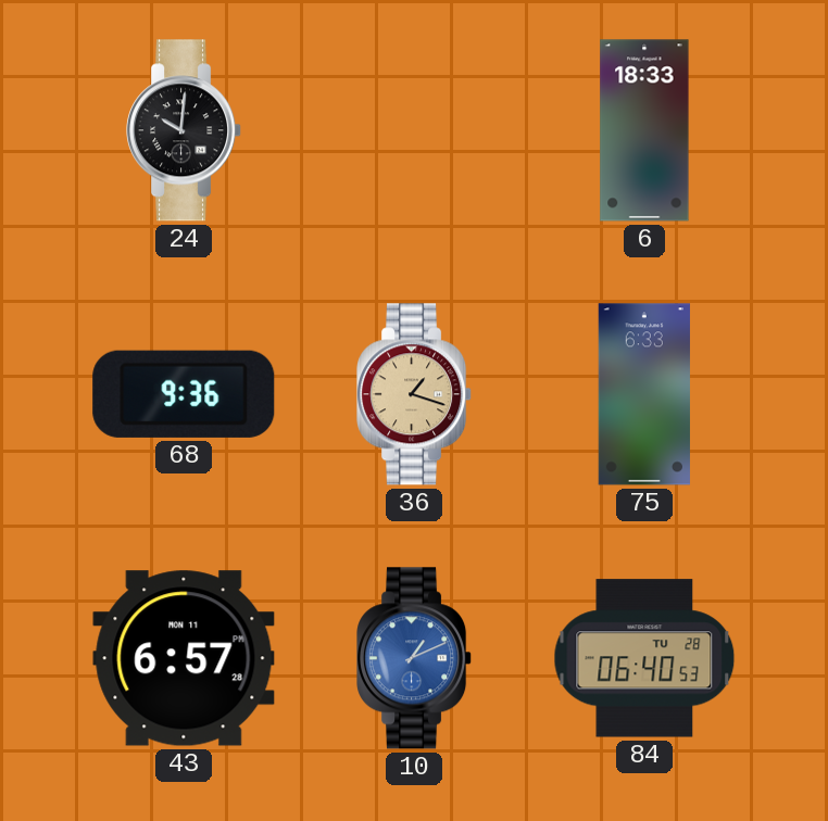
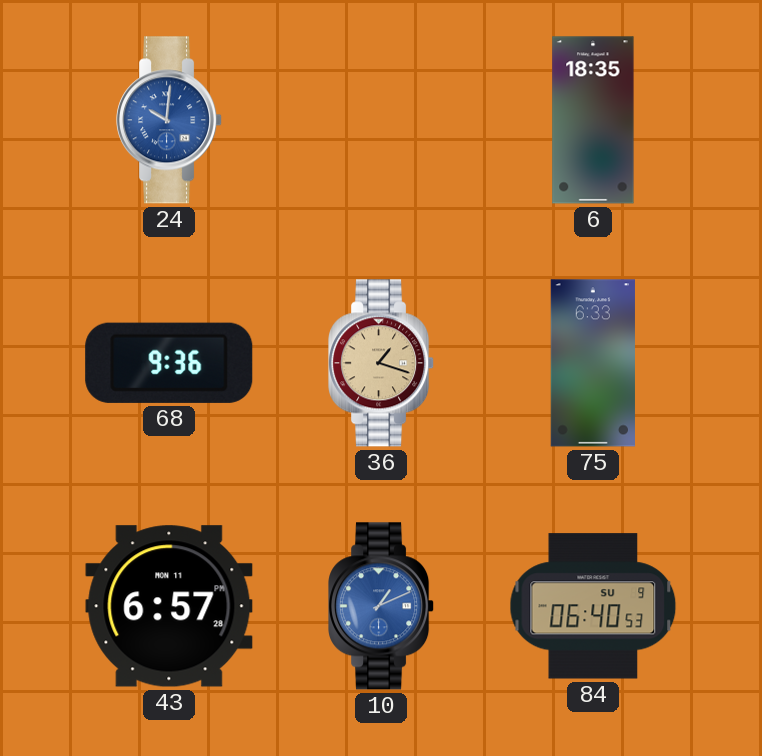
24 dial: black -> blue
6: 18:33 -> 18:35
84 date: TU 28 -> SU 9
